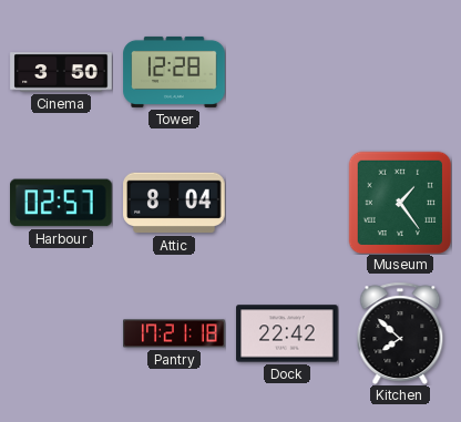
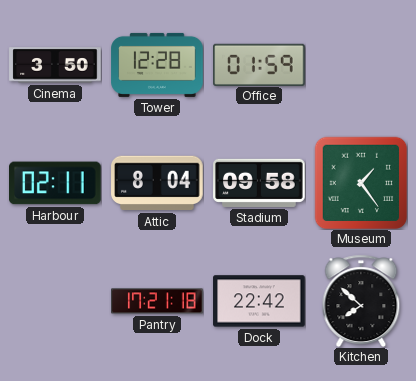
Office: none -> 01:59
Harbour: 02:57 -> 02:11
Stadium: none -> 09:58
